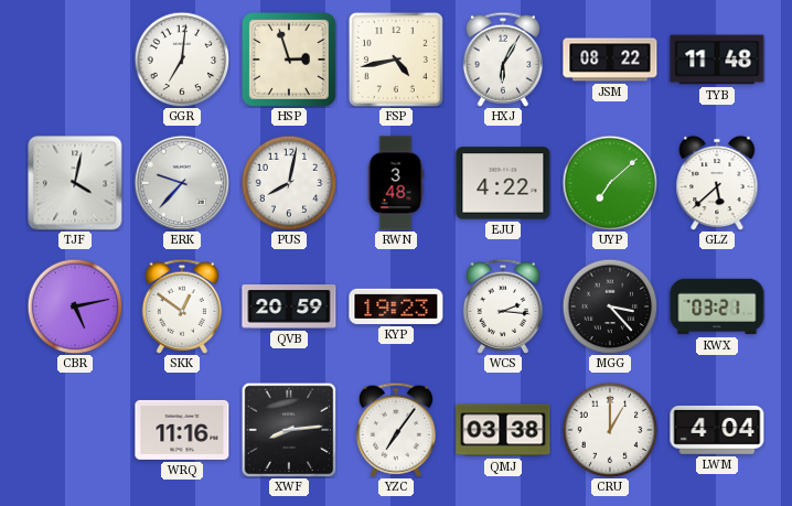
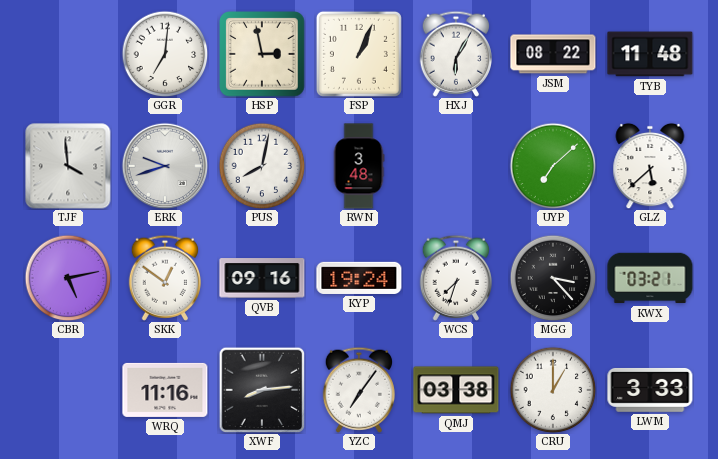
HSP: 2:57 -> 2:58
FSP: 4:43 -> 1:04
TJF: 4:02 -> 3:59
ERK: 9:37 -> 9:42
EJU: 4:22 -> none
QVB: 20:59 -> 09:16
KYP: 19:23 -> 19:24
WCS: 2:16 -> 7:33
LWM: 4:04 -> 3:33
